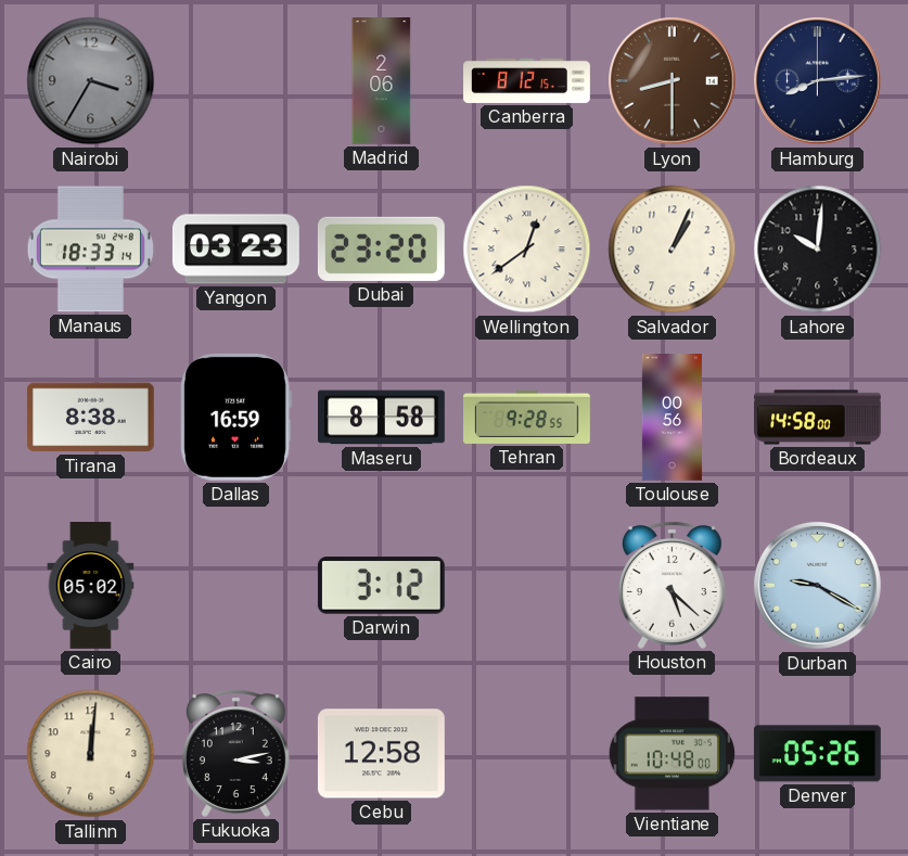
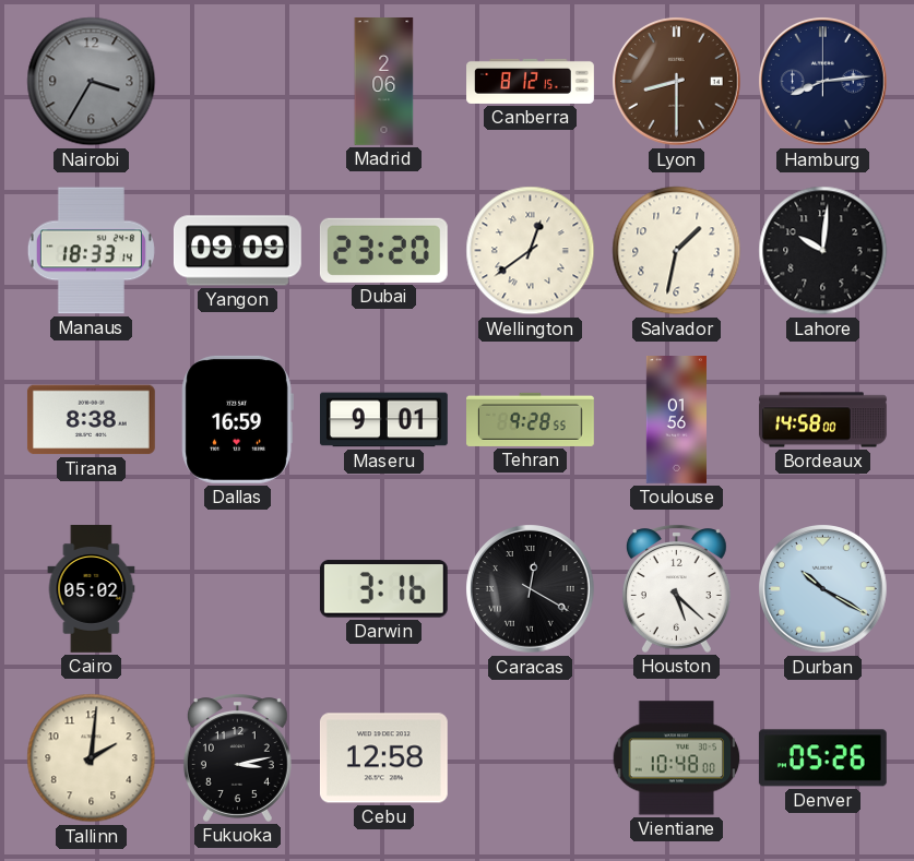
Yangon: 03:23 -> 09:09
Salvador: 1:04 -> 1:32
Maseru: 8:58 -> 9:01
Toulouse: 00:56 -> 01:56
Darwin: 3:12 -> 3:16
Caracas: none -> 12:20
Durban: 9:20 -> 10:20
Tallinn: 12:01 -> 2:01
